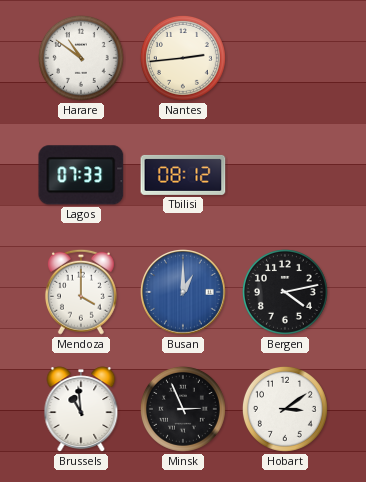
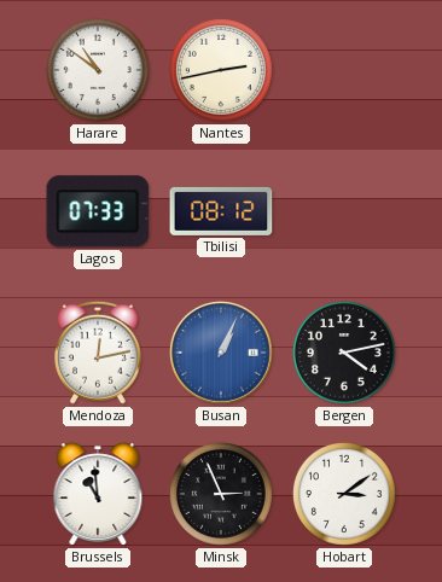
Nantes: 2:44 -> 2:43
Mendoza: 4:00 -> 12:13
Busan: 1:00 -> 1:04
